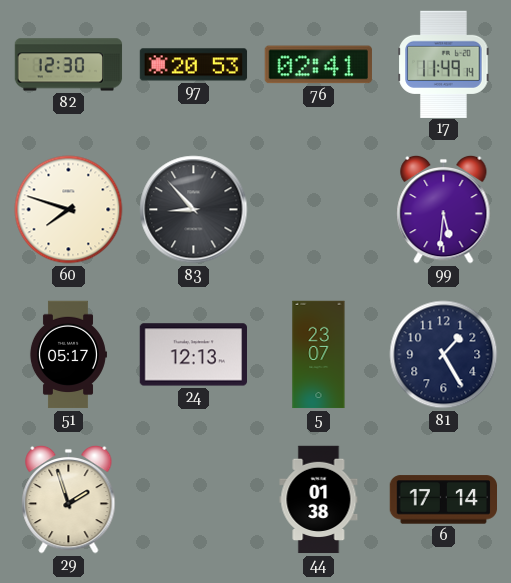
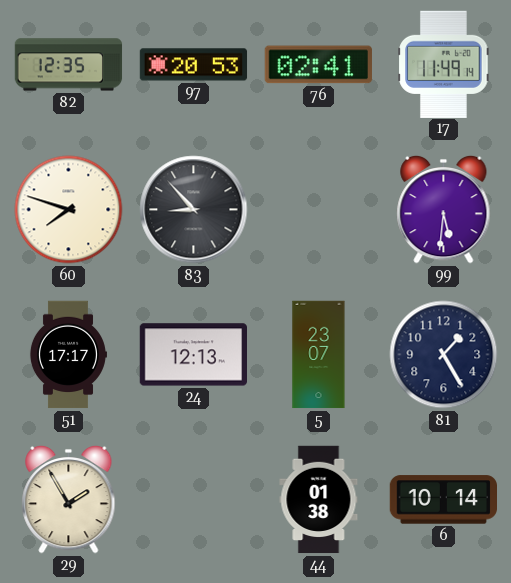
82: 12:30 -> 12:35
51: 05:17 -> 17:17
29: 1:57 -> 1:55
6: 17:14 -> 10:14
